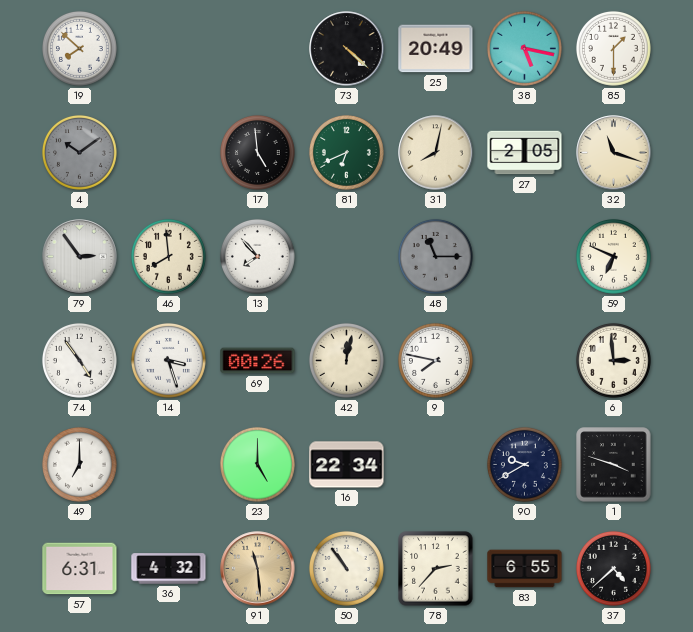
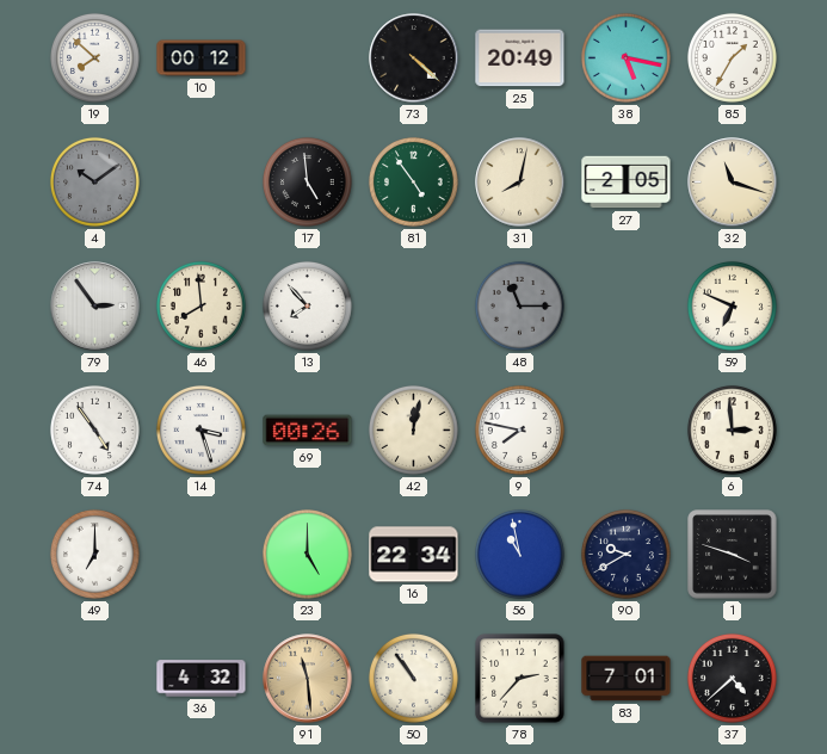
10: none -> 00:12
85: 1:30 -> 1:35
81: 6:41 -> 4:54
56: none -> 10:58
57: 6:31 -> none
83: 6:55 -> 7:01
